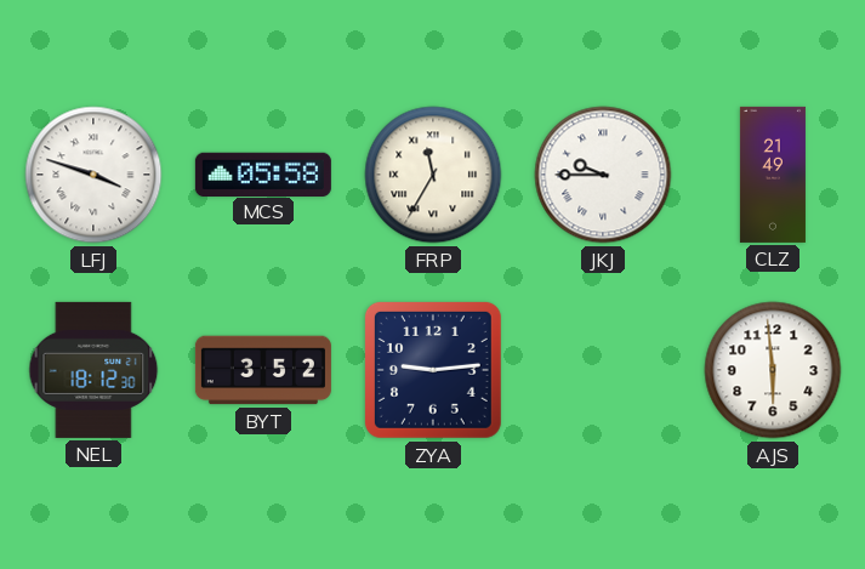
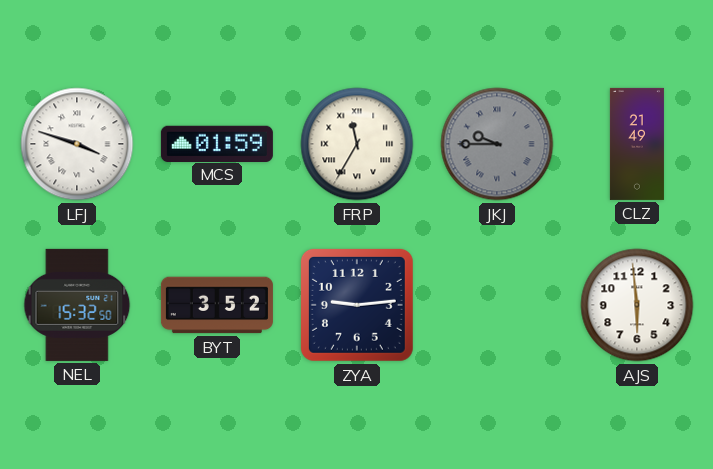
MCS: 05:58 -> 01:59
JKJ dial: white -> grey
NEL: 18:12 -> 15:32
